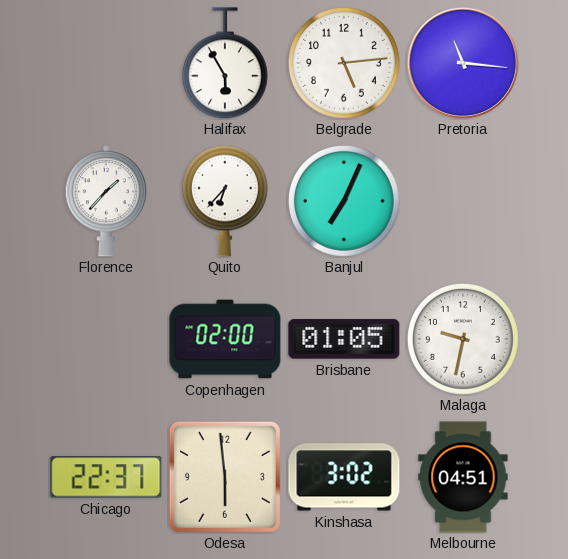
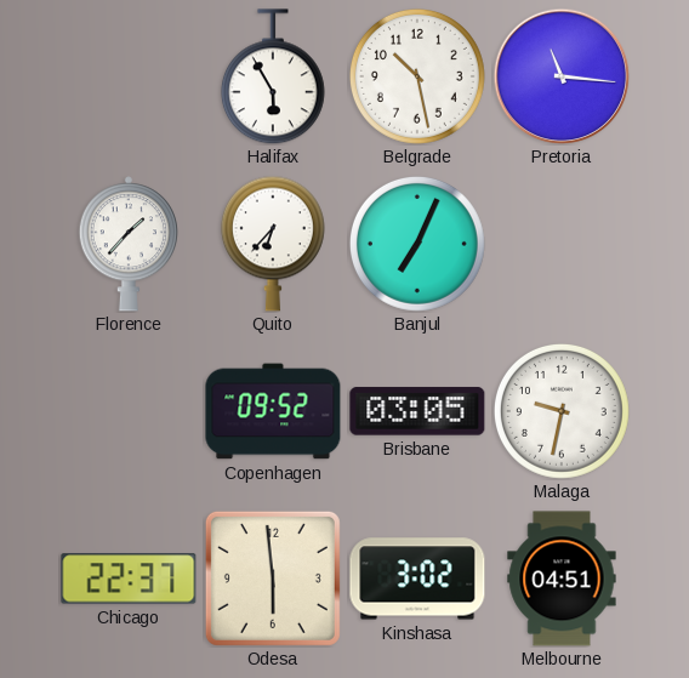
Belgrade: 5:14 -> 10:28
Copenhagen: 02:00 -> 09:52
Brisbane: 01:05 -> 03:05
